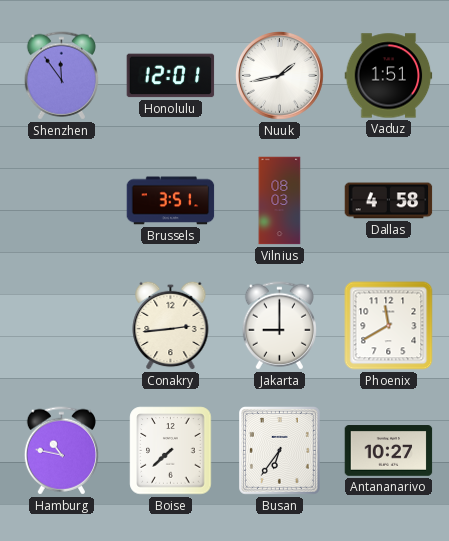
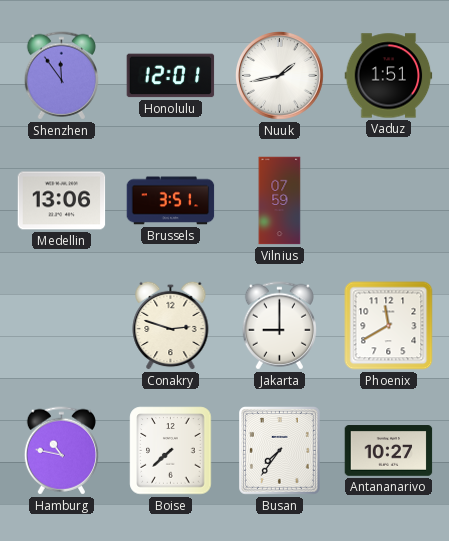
Medellin: none -> 13:06
Vilnius: 08:03 -> 07:59
Dallas: 4:58 -> none
Conakry: 2:44 -> 2:48
Busan: 6:36 -> 7:36
